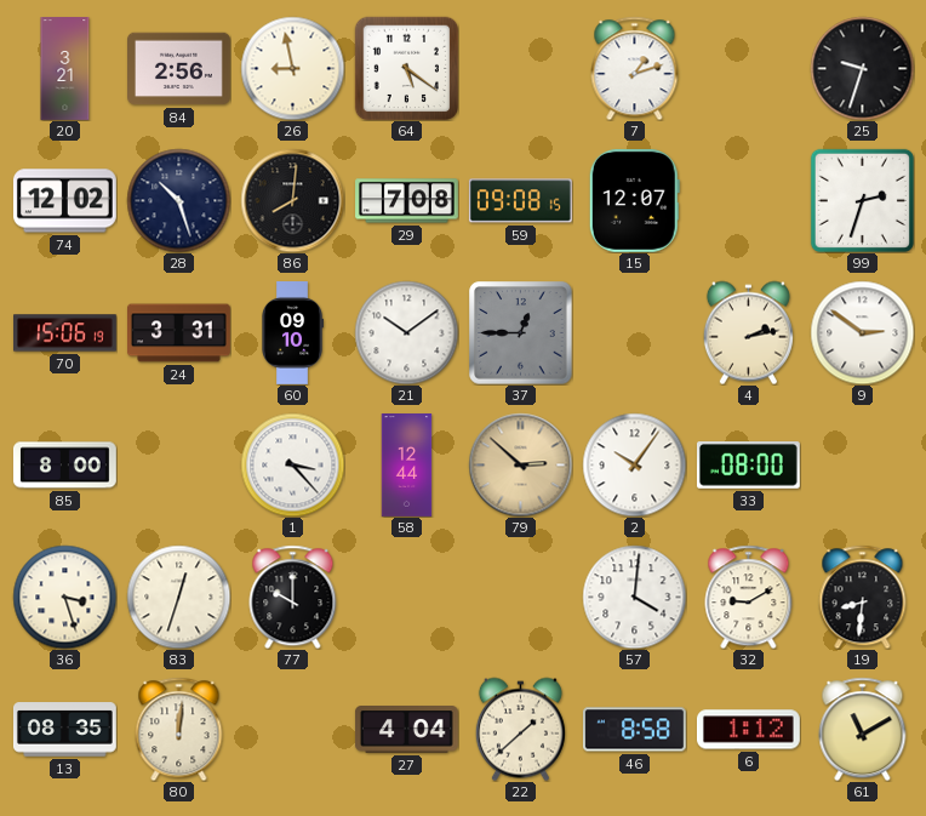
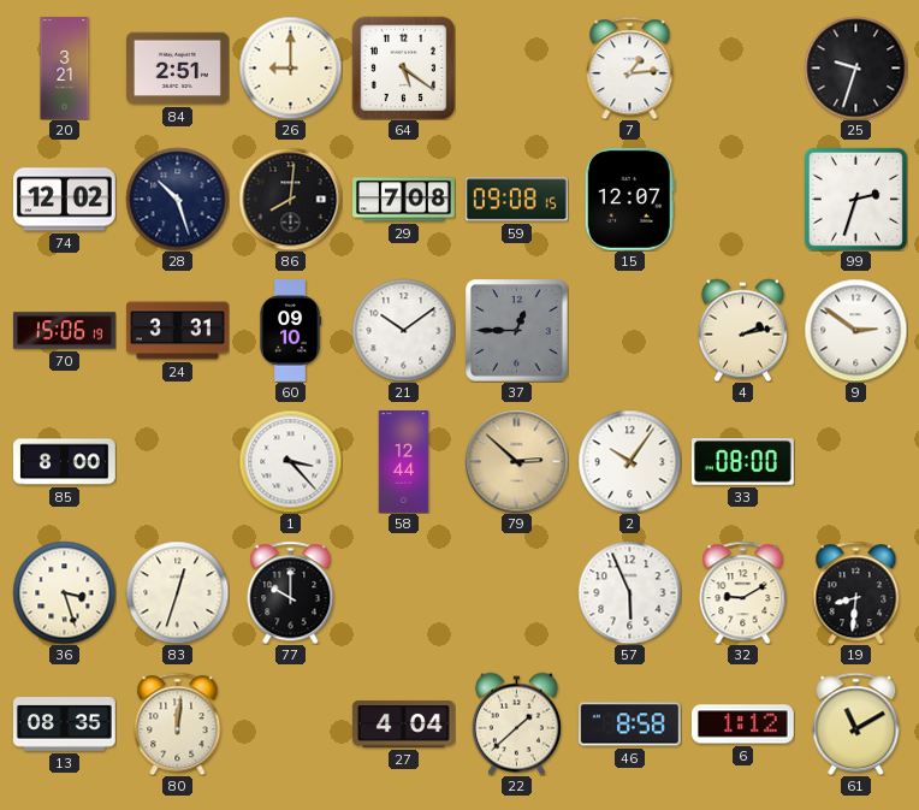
84: 2:56 -> 2:51
26: 8:58 -> 9:00
7: 1:12 -> 1:14
57: 4:01 -> 5:56
